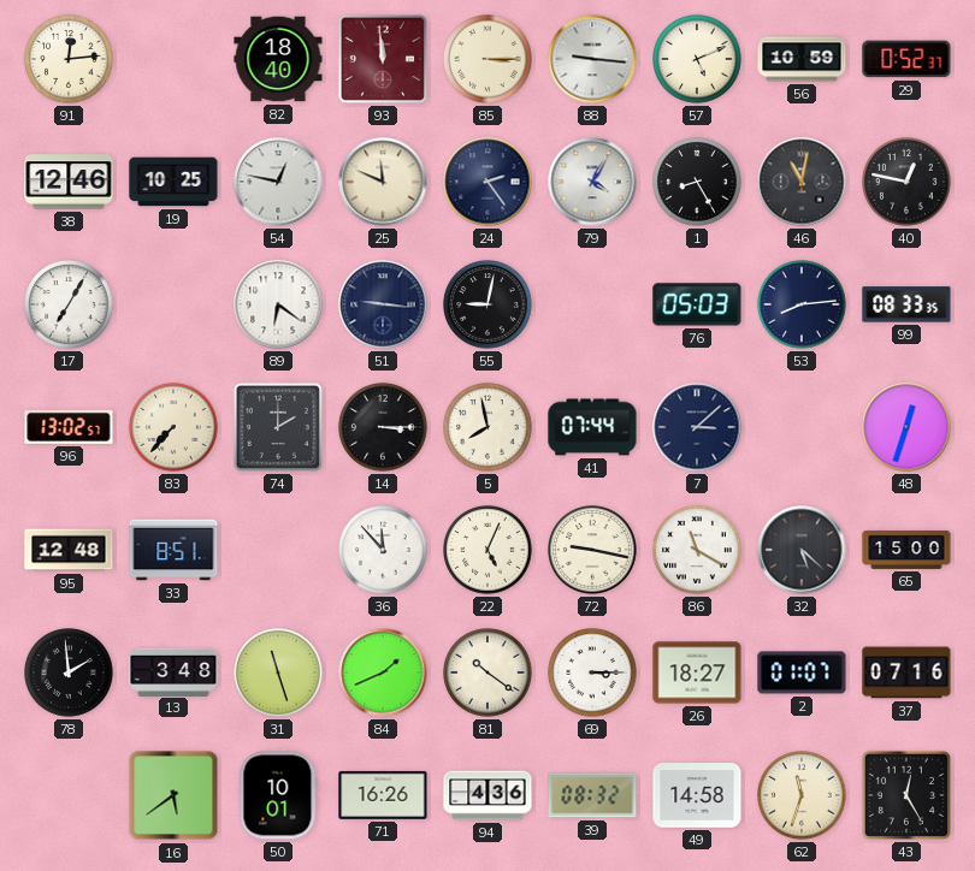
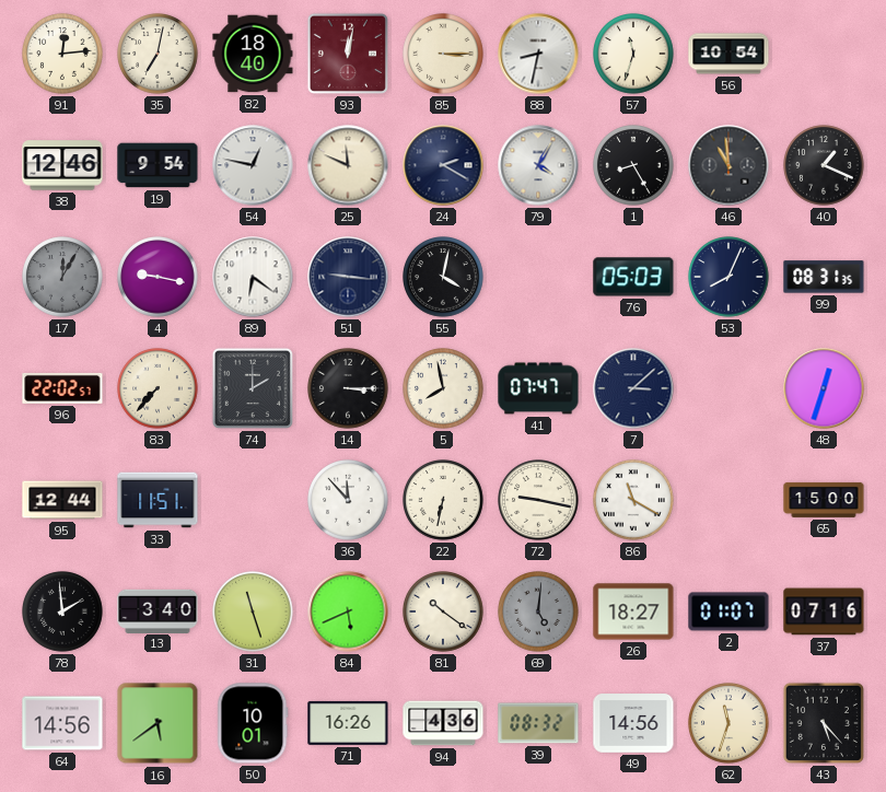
35: none -> 7:02
93: 11:59 -> 12:02
88: 9:16 -> 8:32
57: 5:11 -> 11:33
56: 10:59 -> 10:54
29: 0:52 -> none
19: 10:25 -> 9:54
24: 2:24 -> 2:20
46: 11:02 -> 10:59
40: 12:47 -> 1:19
17: 7:05 -> 12:05
17 dial: white -> grey
4: none -> 9:17
55: 9:02 -> 4:02
53: 8:14 -> 8:04
99: 08:33 -> 08:31
96: 13:02 -> 22:02
41: 07:44 -> 07:47
95: 12:48 -> 12:44
33: 8:51 -> 11:51
22: 5:04 -> 6:32
32: 5:22 -> none
13: 3:48 -> 3:40
84: 1:41 -> 5:41
69: 3:15 -> 5:01
69 dial: white -> grey
64: none -> 14:56
49: 14:58 -> 14:56
43: 12:25 -> 5:23
